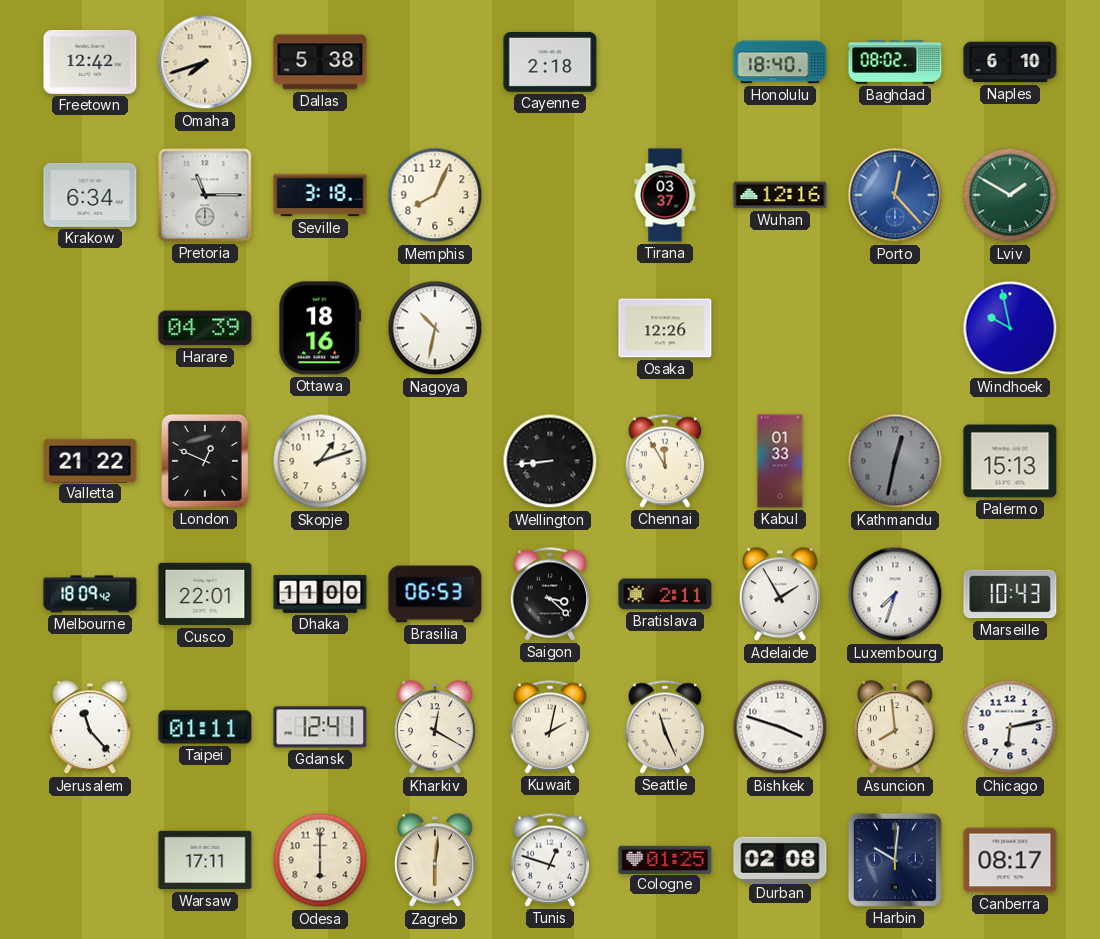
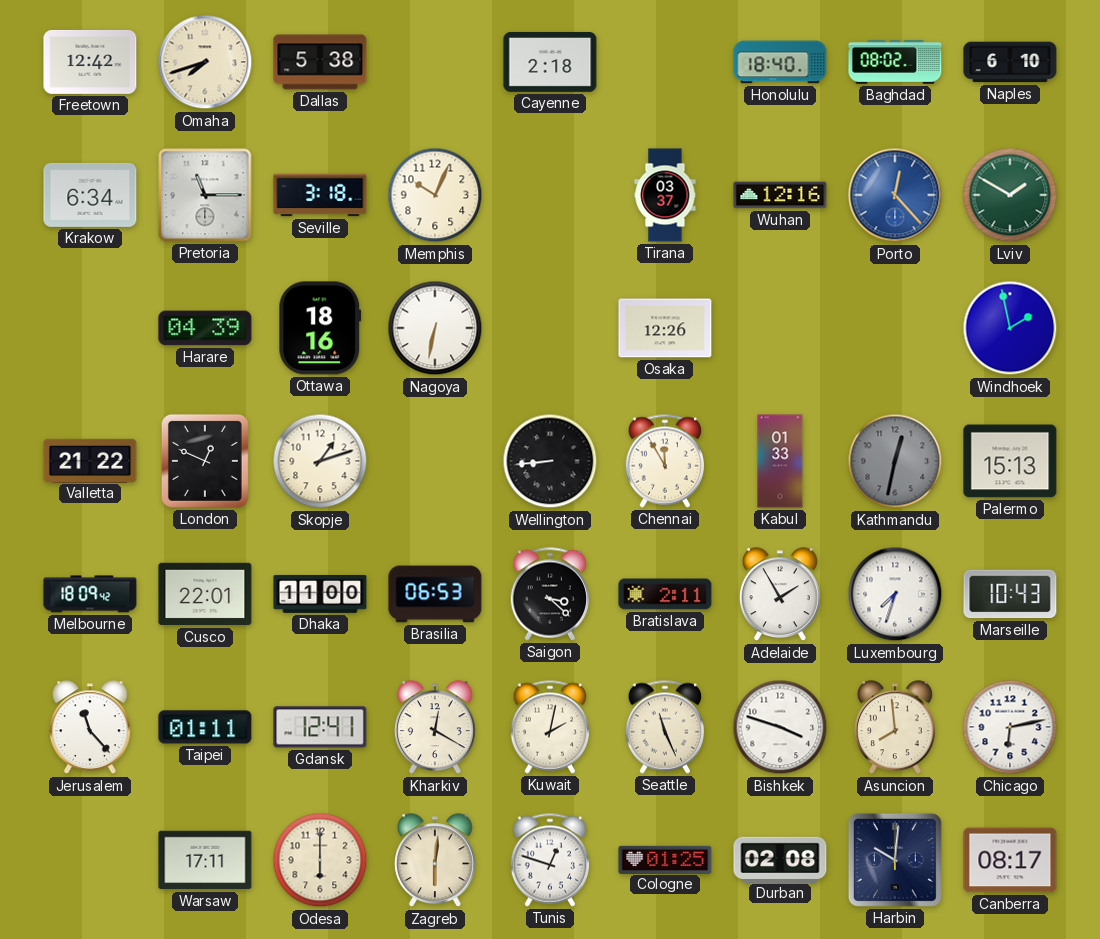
Memphis: 8:04 -> 10:04
Nagoya: 10:32 -> 6:32
Windhoek: 9:58 -> 1:58
